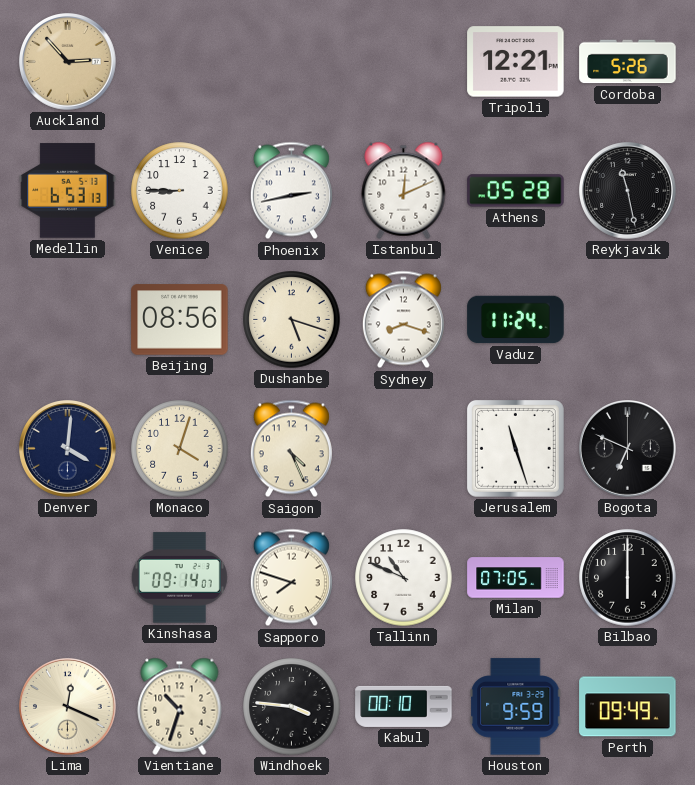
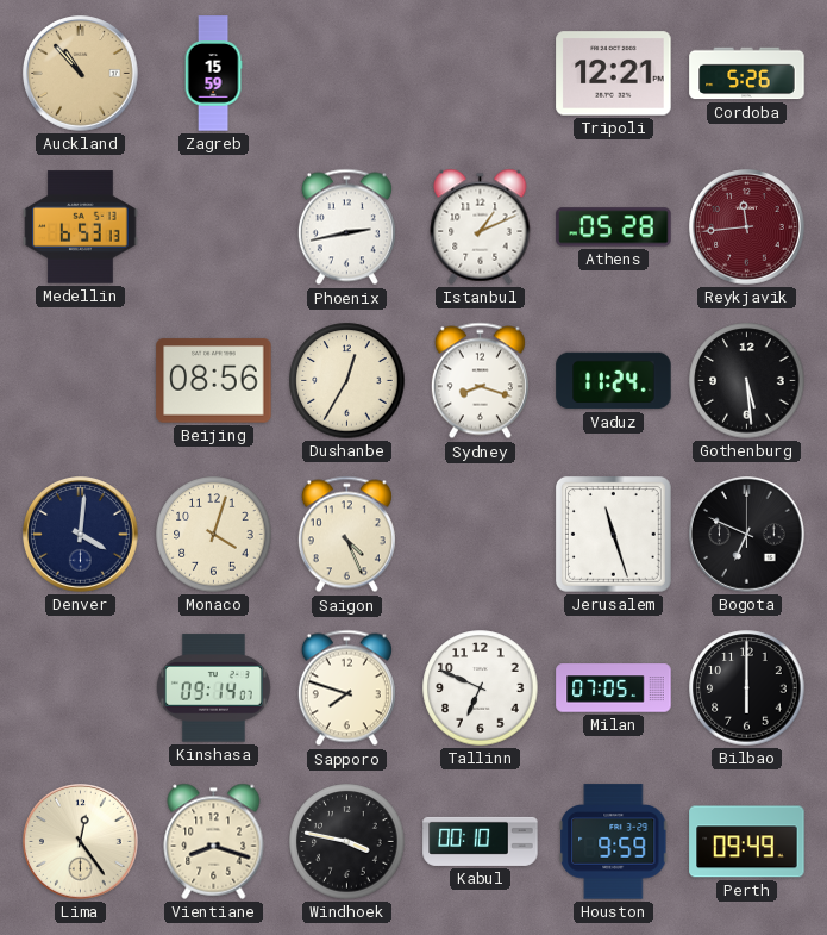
Auckland: 2:53 -> 10:53
Zagreb: none -> 15:59
Venice: 8:45 -> none
Istanbul: 12:11 -> 1:11
Reykjavik: 11:28 -> 11:44
Reykjavik dial: black -> burgundy
Dushanbe: 5:18 -> 12:35
Gothenburg: none -> 5:29
Tallinn: 10:49 -> 6:49
Lima: 12:19 -> 12:24
Vientiane: 10:33 -> 8:18
Windhoek: 3:46 -> 3:47
